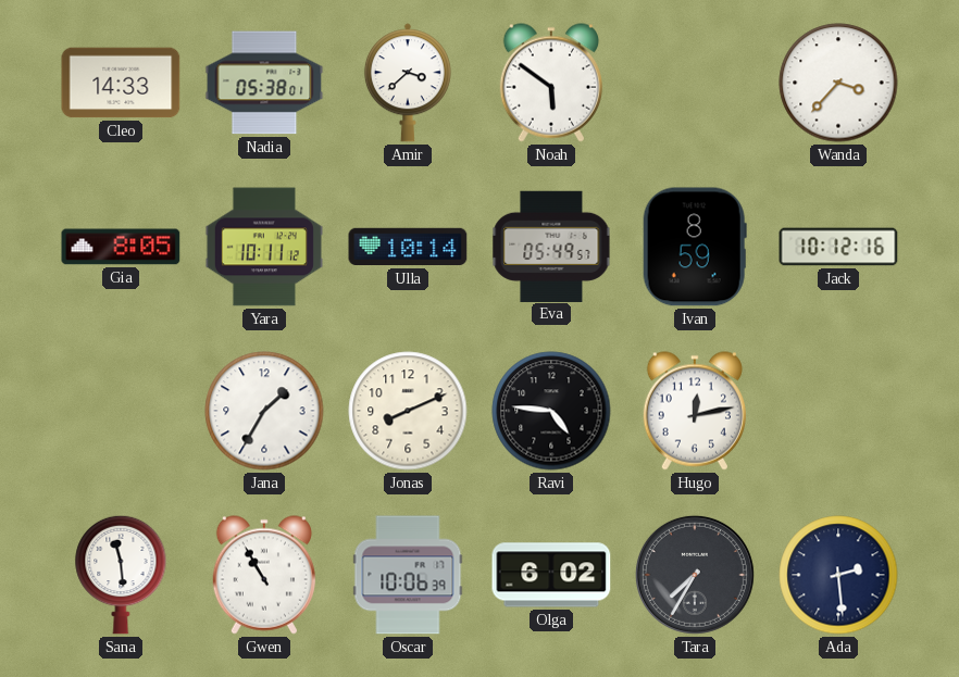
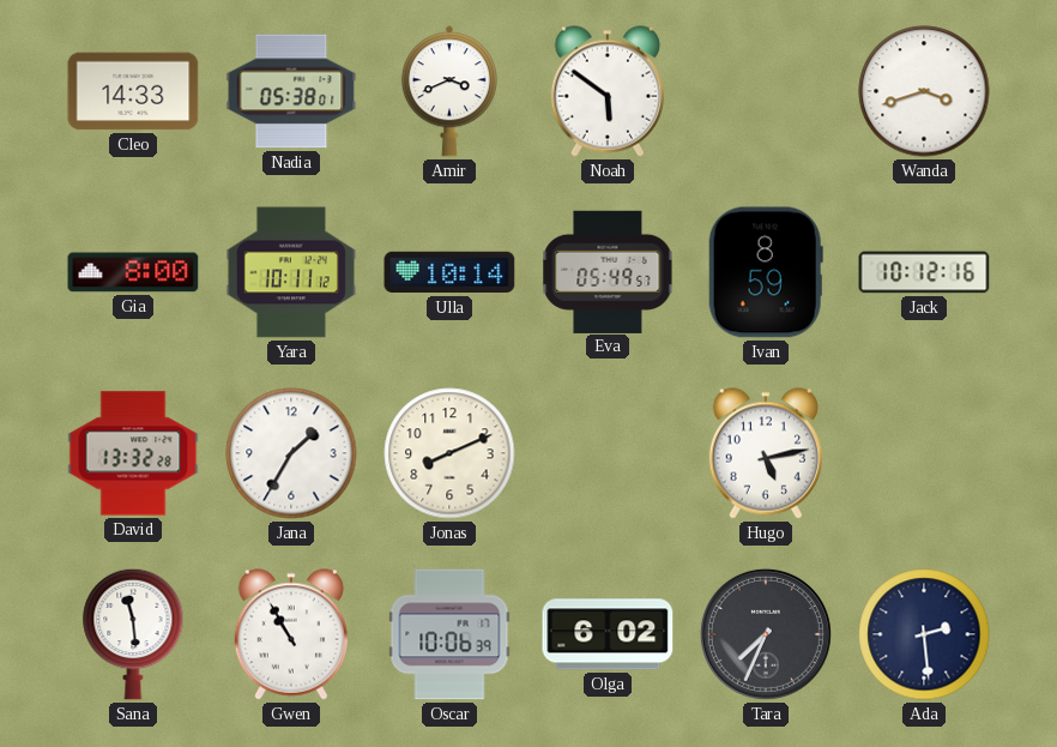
Amir: 3:38 -> 3:41
Wanda: 3:37 -> 3:42
Gia: 8:05 -> 8:00
David: none -> 13:32
Ravi: 4:46 -> none
Hugo: 12:13 -> 5:13
Tara: 7:35 -> 7:34
